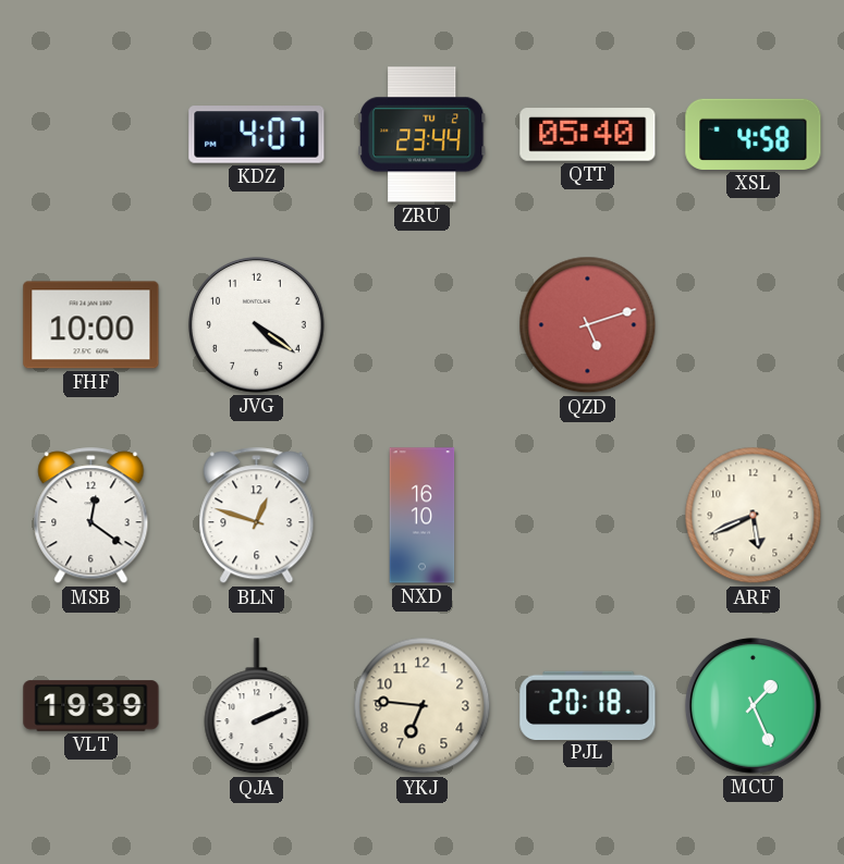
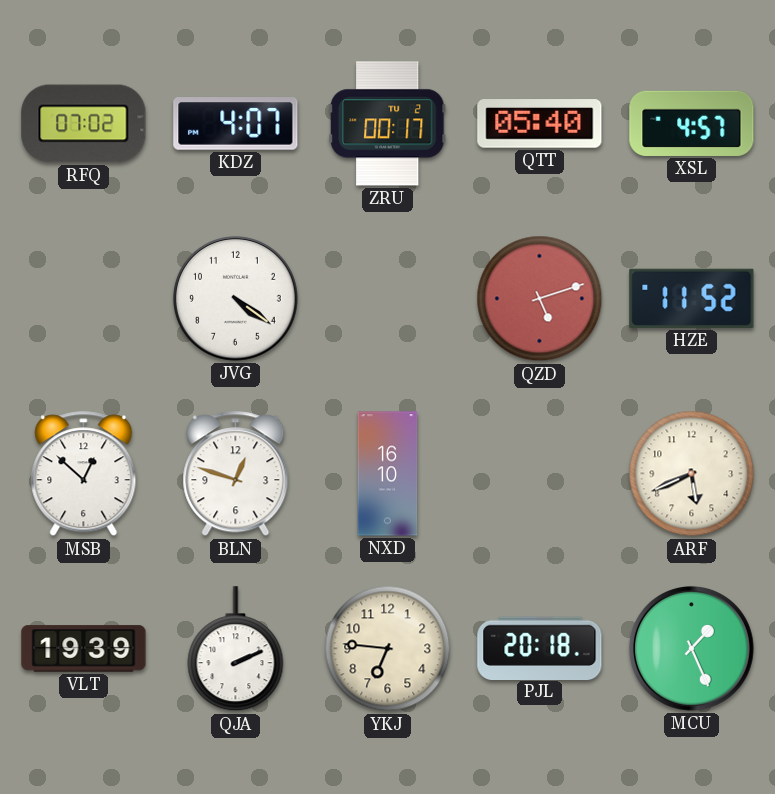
RFQ: none -> 07:02
ZRU: 23:44 -> 00:17
XSL: 4:58 -> 4:57
FHF: 10:00 -> none
HZE: none -> 11:52
MSB: 12:21 -> 12:52
